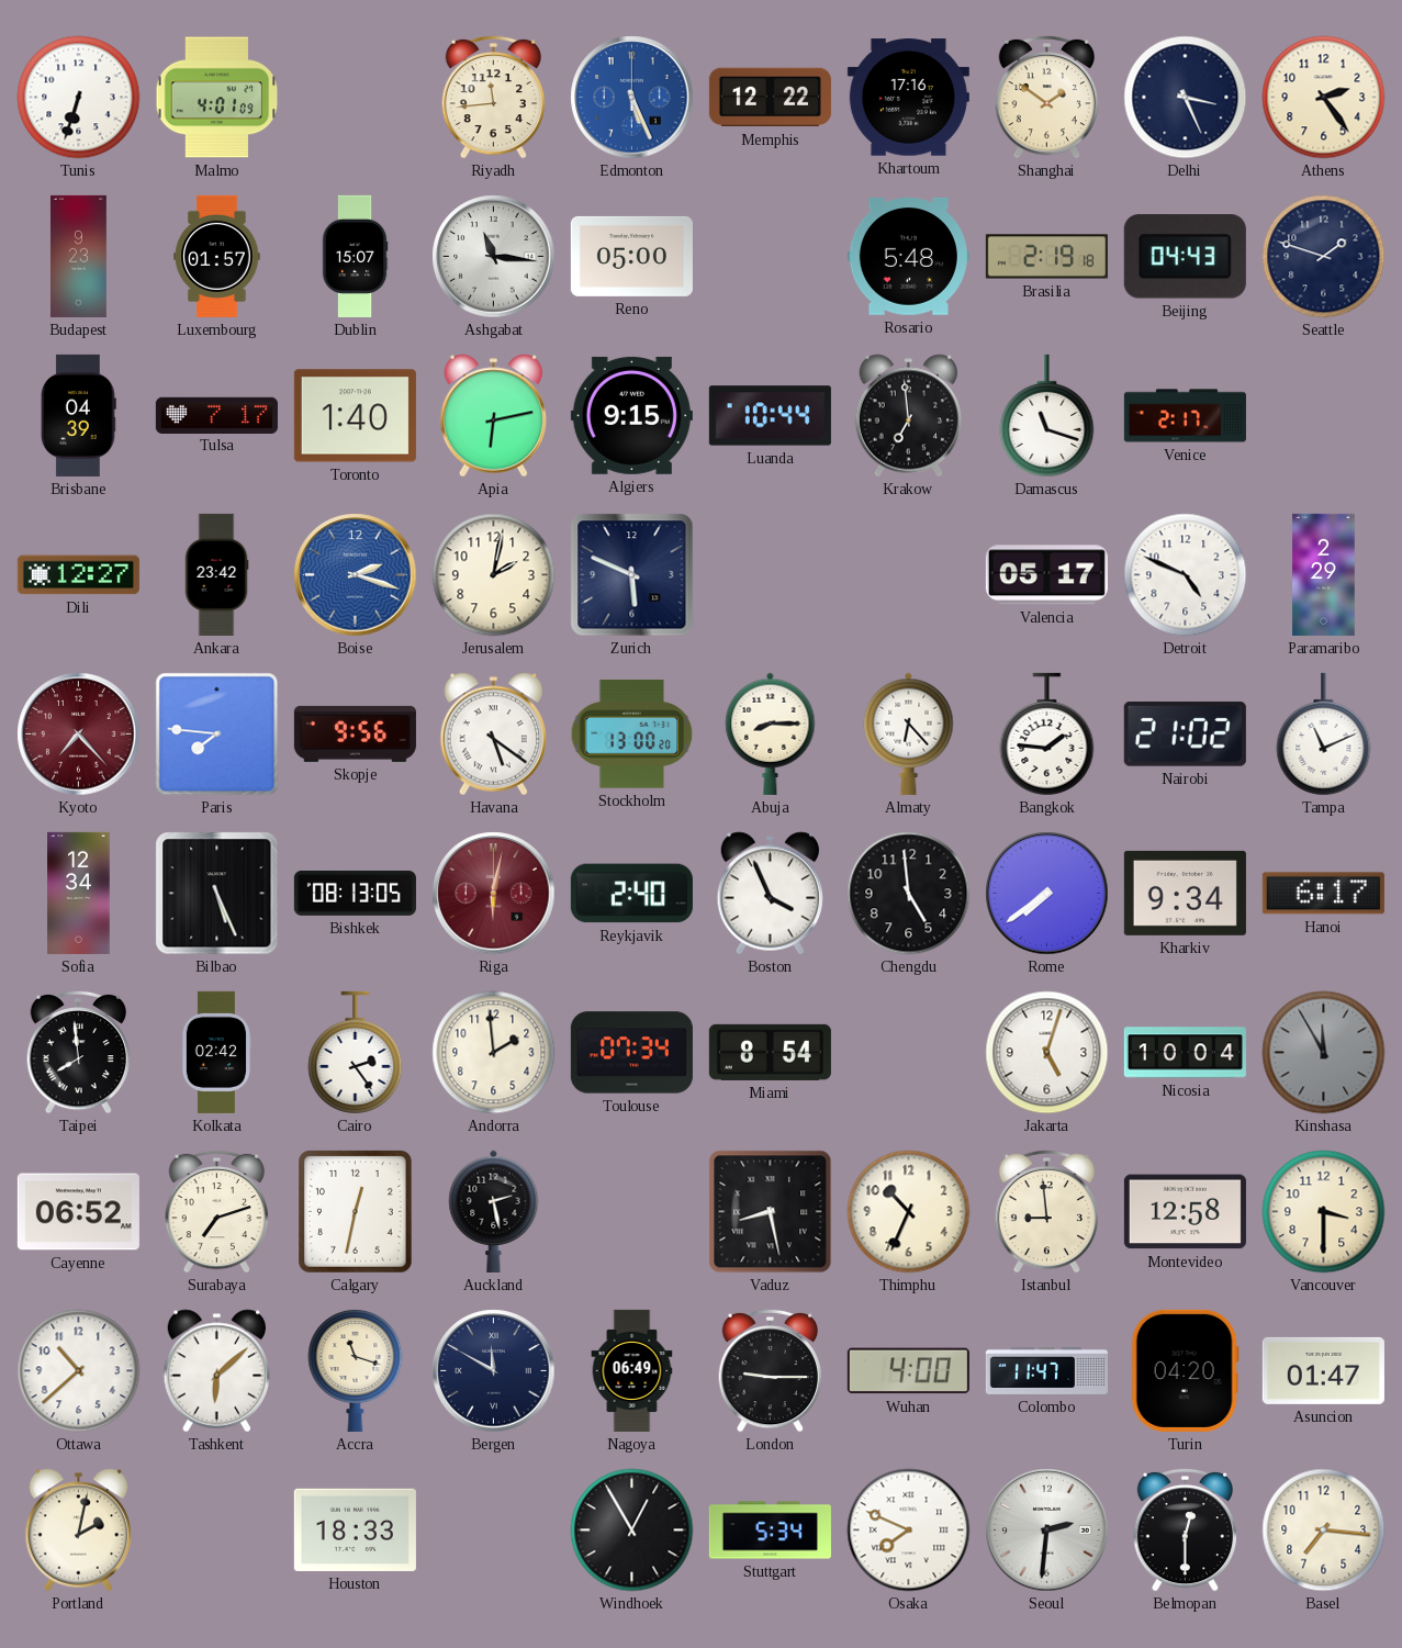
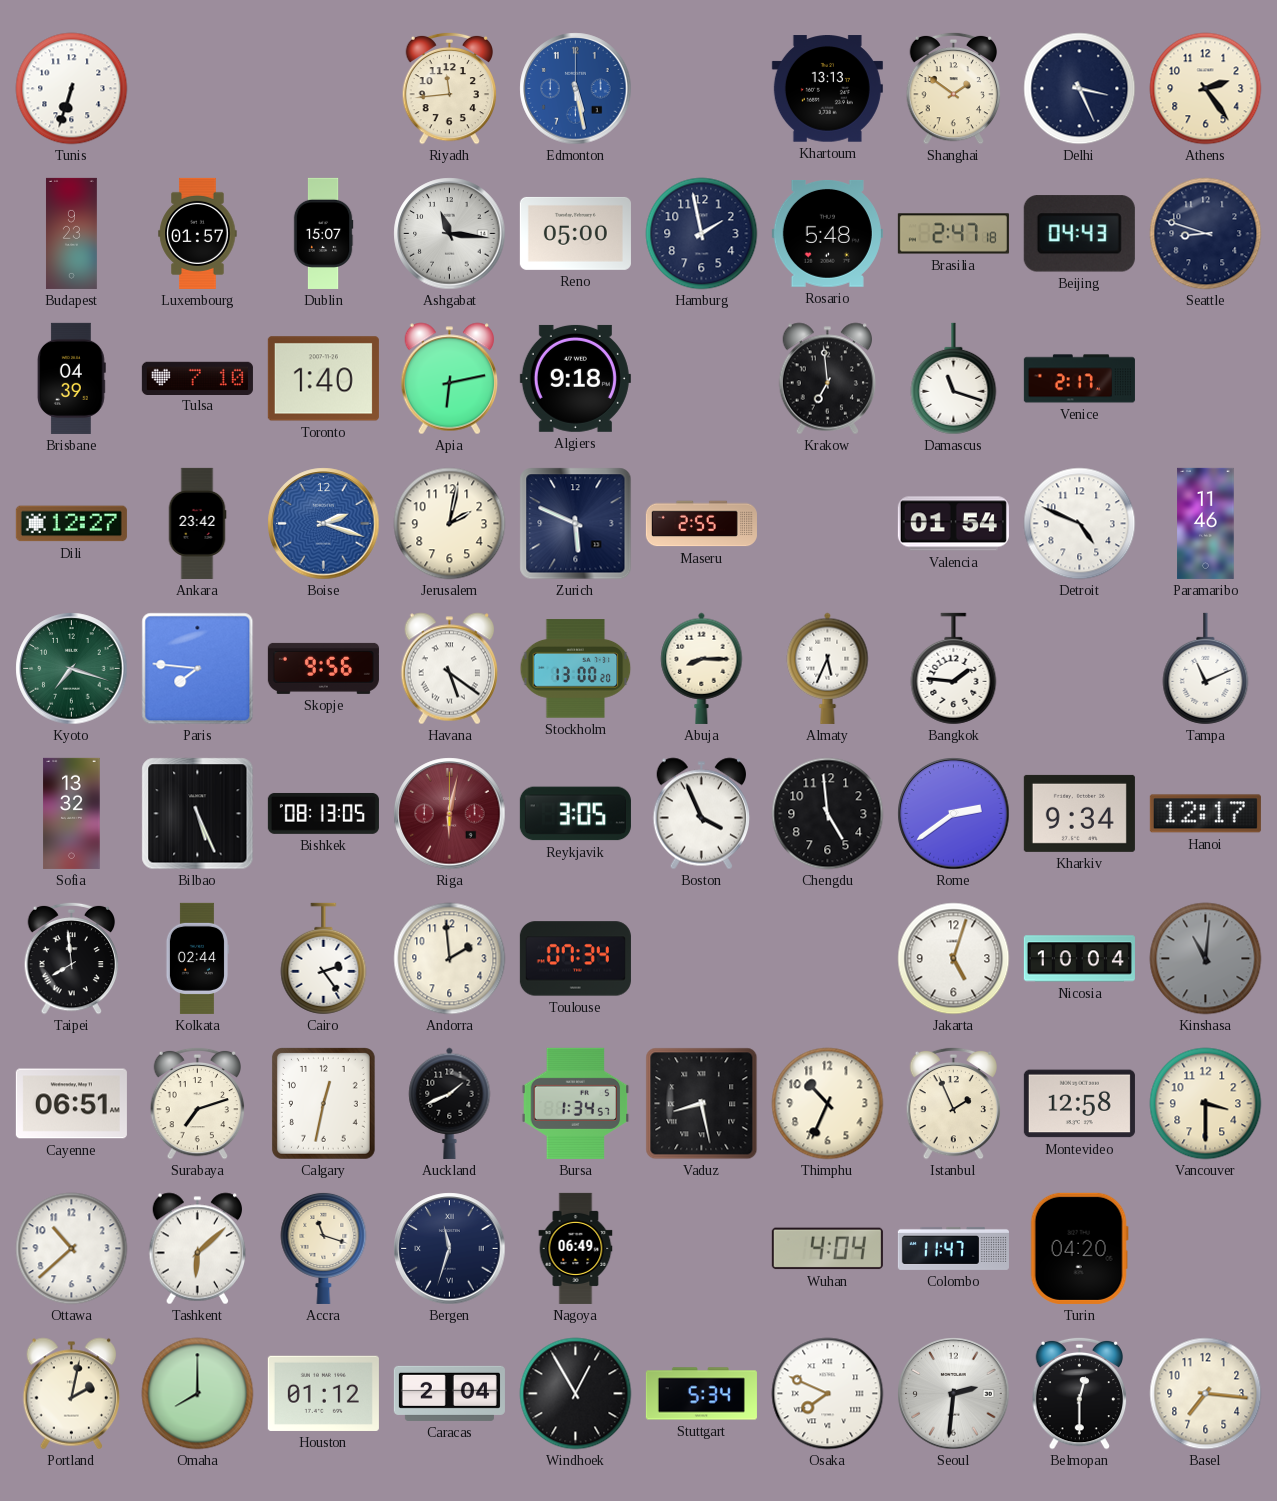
Malmo: 4:01 -> none
Edmonton: 5:26 -> 5:28
Memphis: 12:22 -> none
Khartoum: 17:16 -> 13:13
Hamburg: none -> 1:58
Brasilia: 2:19 -> 2:47
Seattle: 1:48 -> 8:48
Tulsa: 7:17 -> 7:10
Algiers: 9:15 -> 9:18
Luanda: 10:44 -> none
Maseru: none -> 2:55
Valencia: 05:17 -> 01:54
Paramaribo: 2:29 -> 11:46
Kyoto: 7:23 -> 7:18
Kyoto dial: burgundy -> green
Almaty: 6:23 -> 5:34
Nairobi: 21:02 -> none
Sofia: 12:34 -> 13:32
Reykjavik: 2:40 -> 3:05
Rome: 7:39 -> 2:39
Hanoi: 6:17 -> 12:17
Kolkata: 02:42 -> 02:44
Miami: 8:54 -> none
Kinshasa: 11:55 -> 11:01
Cayenne: 06:52 -> 06:51
Auckland: 2:28 -> 1:41
Bursa: none -> 1:34
Istanbul: 8:59 -> 1:56
Bergen: 11:50 -> 11:33
London: 9:15 -> none
Wuhan: 4:00 -> 4:04
Asuncion: 01:47 -> none
Omaha: none -> 8:00
Houston: 18:33 -> 01:12
Caracas: none -> 2:04
